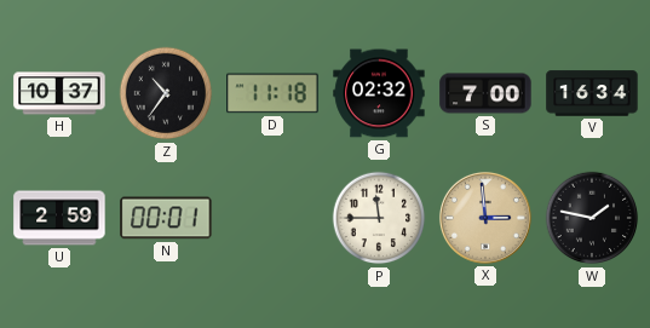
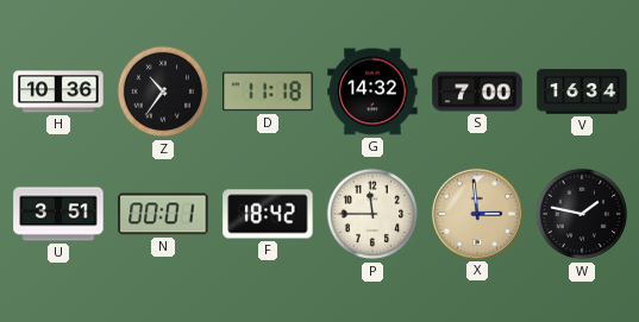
H: 10:37 -> 10:36
G: 02:32 -> 14:32
U: 2:59 -> 3:51
F: none -> 18:42
